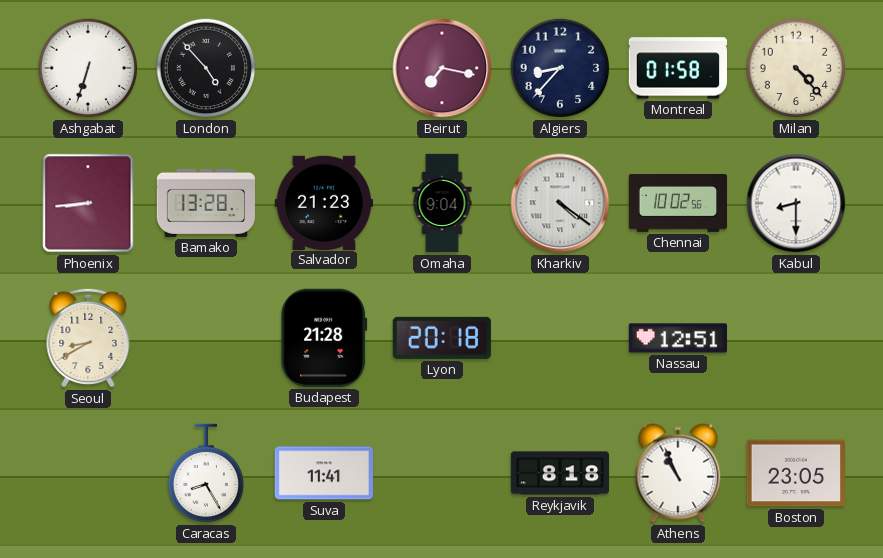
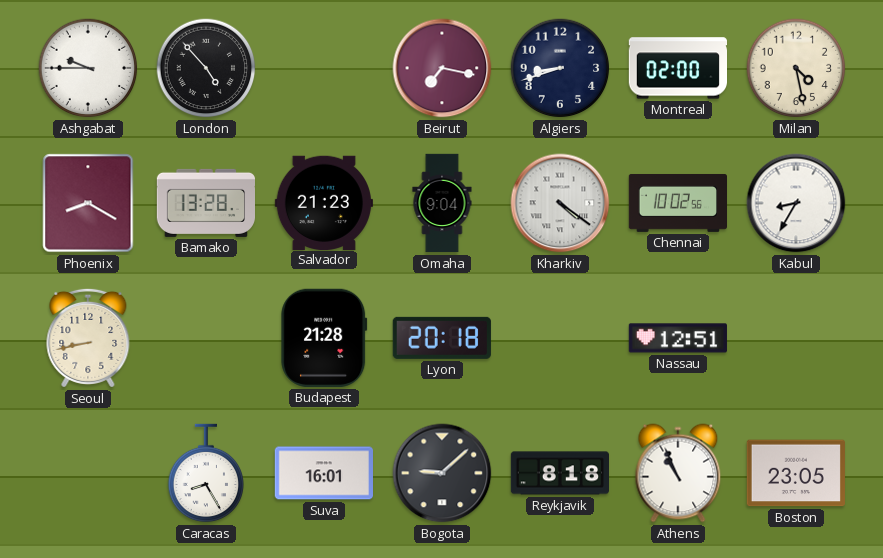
Ashgabat: 6:33 -> 9:45
Algiers: 8:37 -> 8:42
Montreal: 01:58 -> 02:00
Milan: 4:23 -> 4:28
Phoenix: 8:44 -> 8:20
Kabul: 8:30 -> 8:35
Seoul: 8:40 -> 8:43
Suva: 11:41 -> 16:01
Bogota: none -> 9:08
